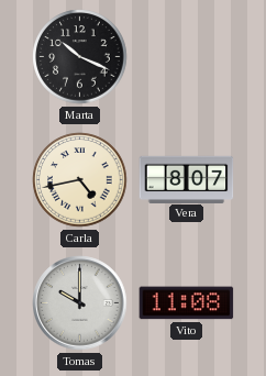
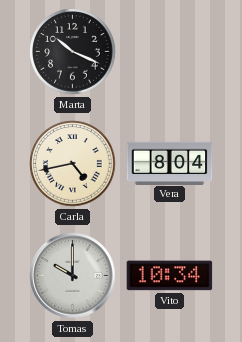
Vera: 8:07 -> 8:04
Vito: 11:08 -> 10:34
